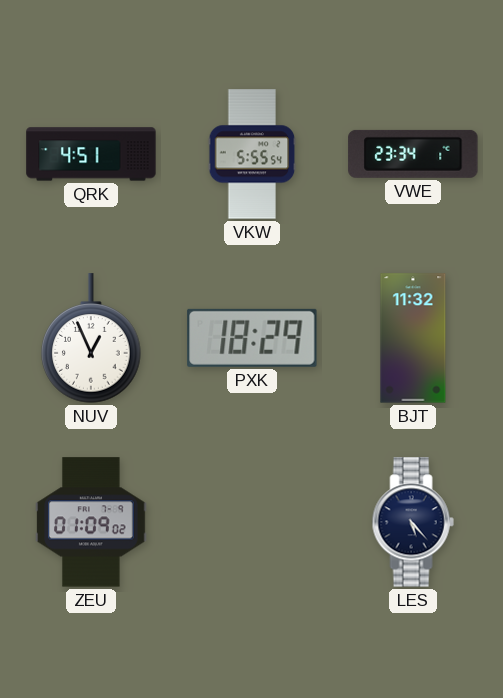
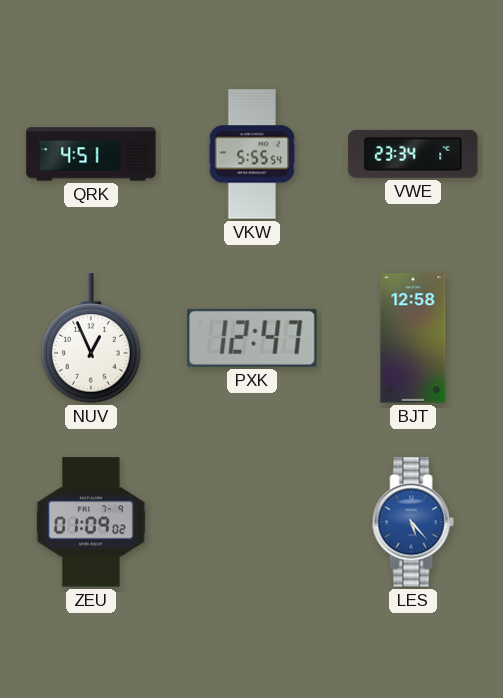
PXK: 18:29 -> 12:47
BJT: 11:32 -> 12:58
LES dial: navy -> blue
